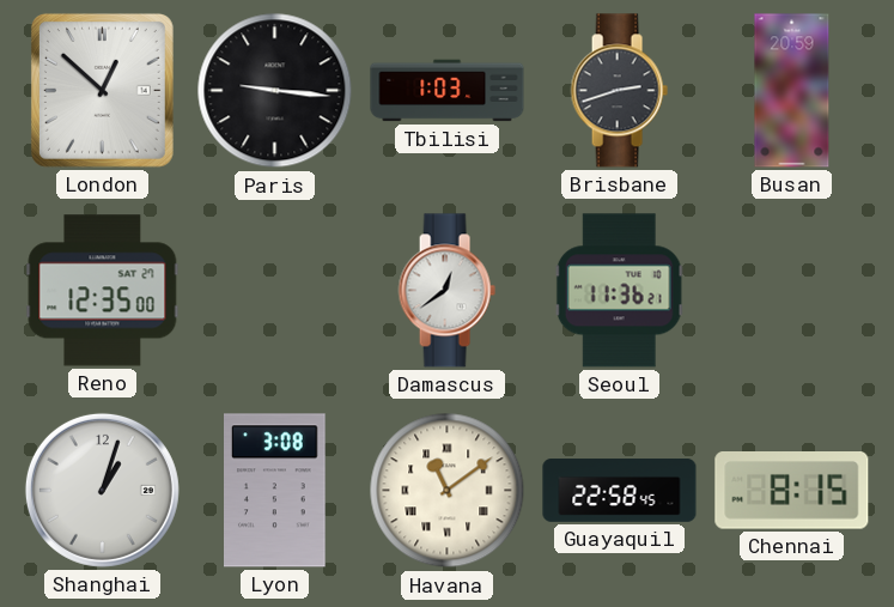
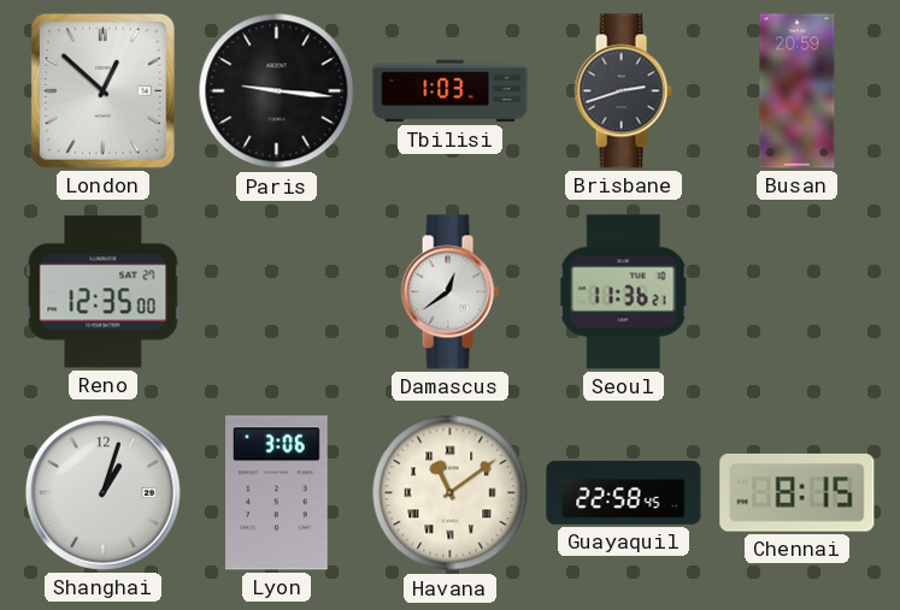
Lyon: 3:08 -> 3:06
